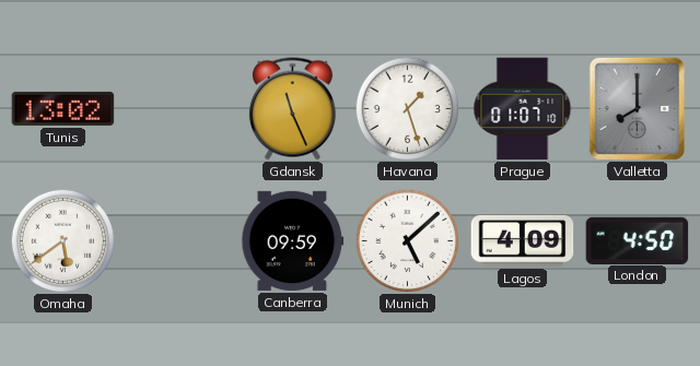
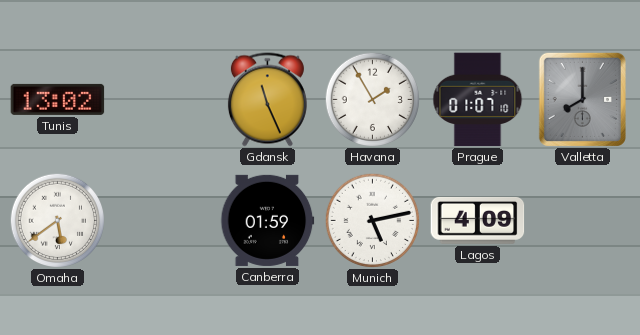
Havana: 1:27 -> 1:55
Canberra: 09:59 -> 01:59
Munich: 5:08 -> 5:13
London: 4:50 -> none
